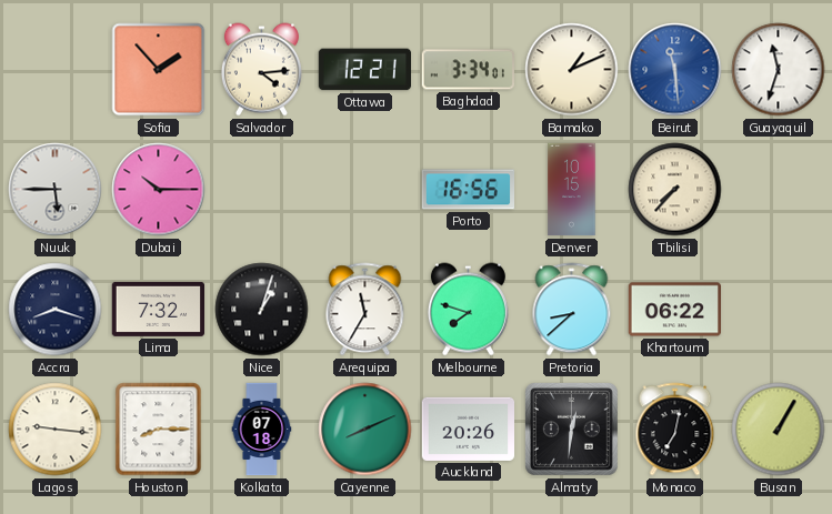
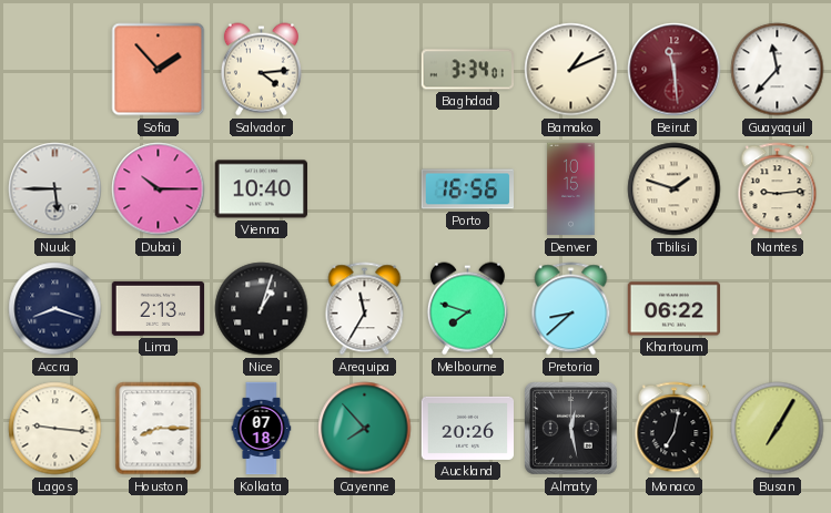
Ottawa: 12:21 -> none
Beirut dial: blue -> burgundy
Guayaquil: 11:33 -> 11:37
Vienna: none -> 10:40
Tbilisi: 7:37 -> 1:48
Nantes: none -> 9:14
Lima: 7:32 -> 2:13
Cayenne: 8:11 -> 7:53
Almaty: 12:31 -> 12:28
Busan: 1:05 -> 7:05
